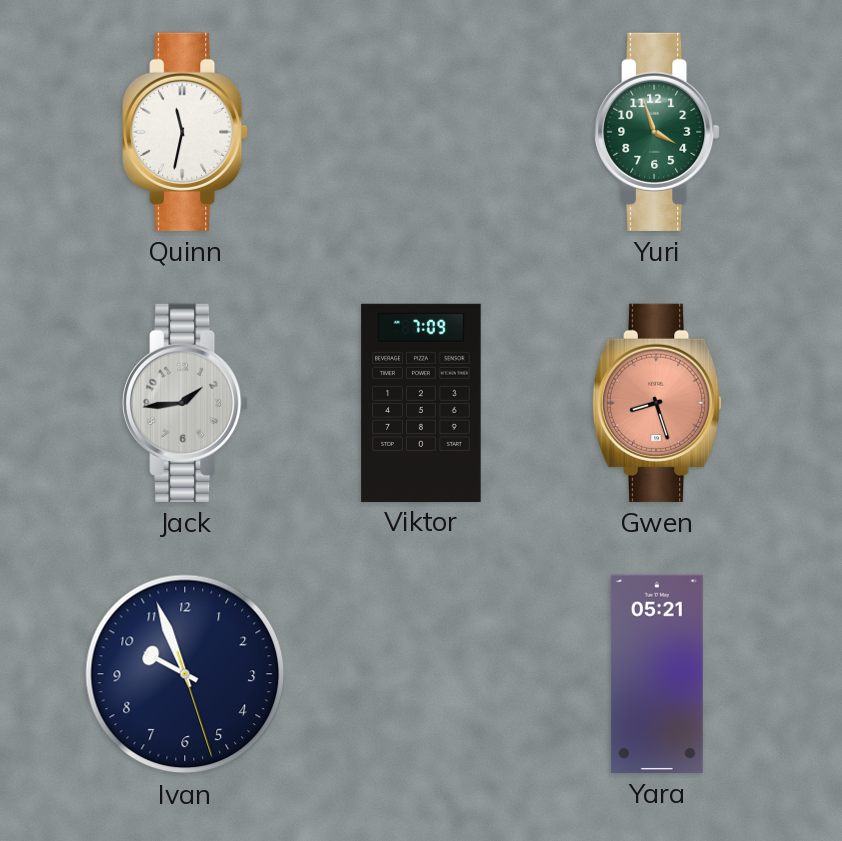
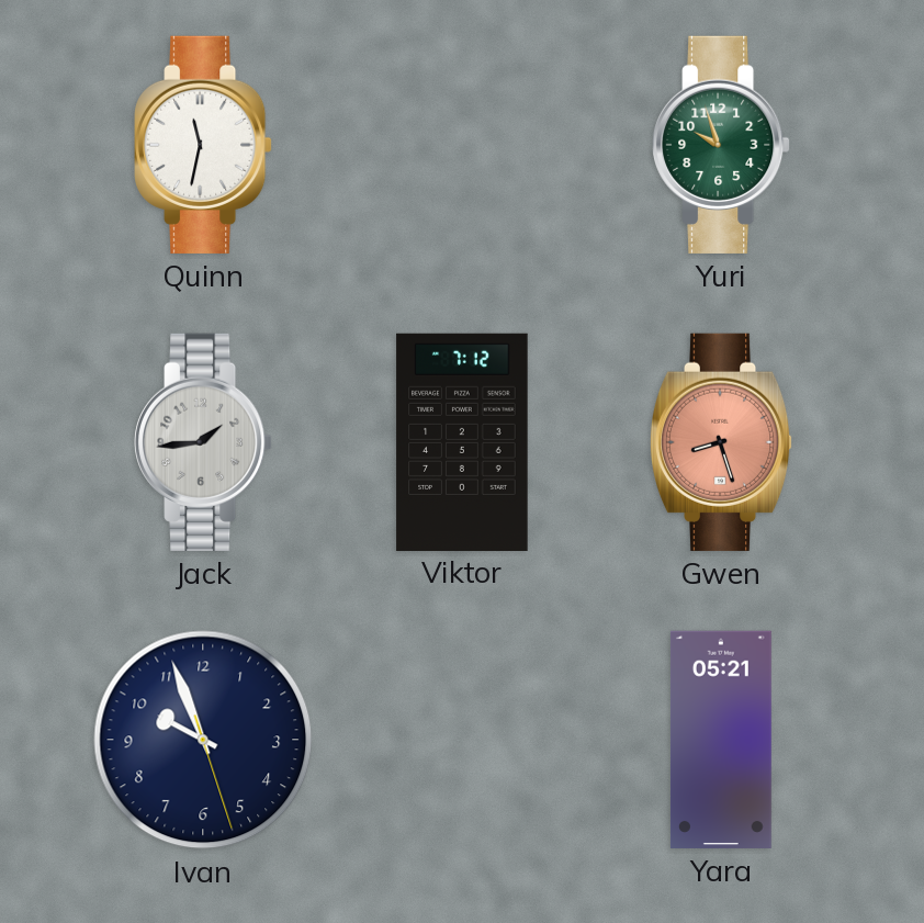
Yuri: 3:57 -> 9:57
Viktor: 7:09 -> 7:12
